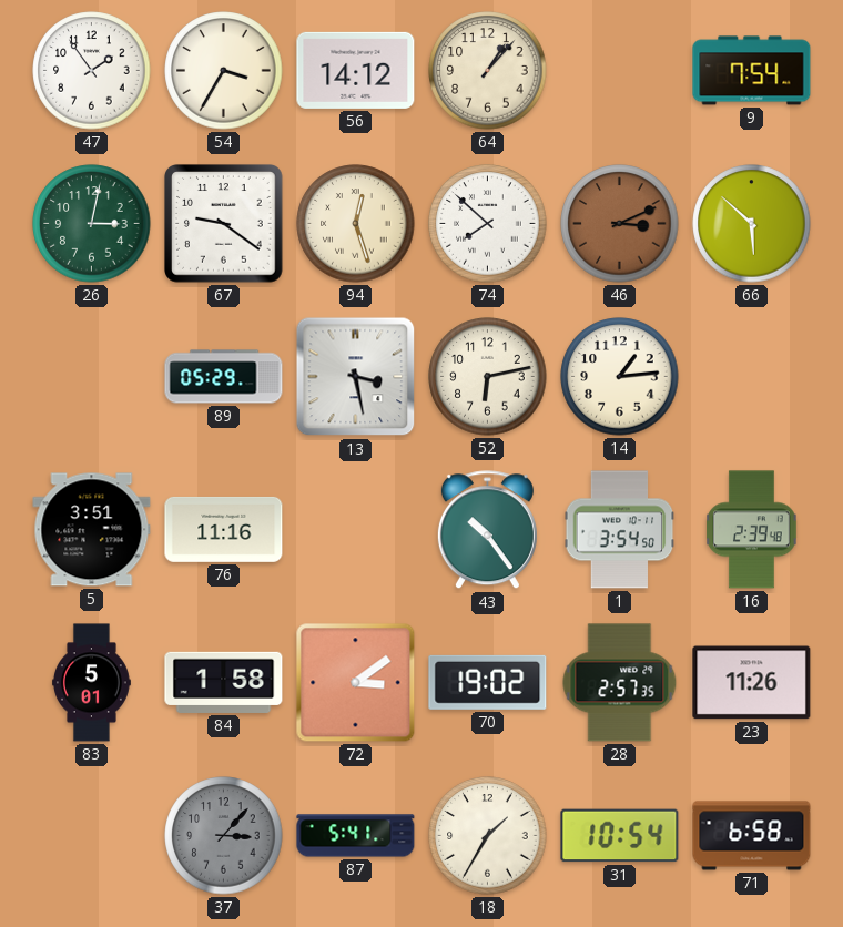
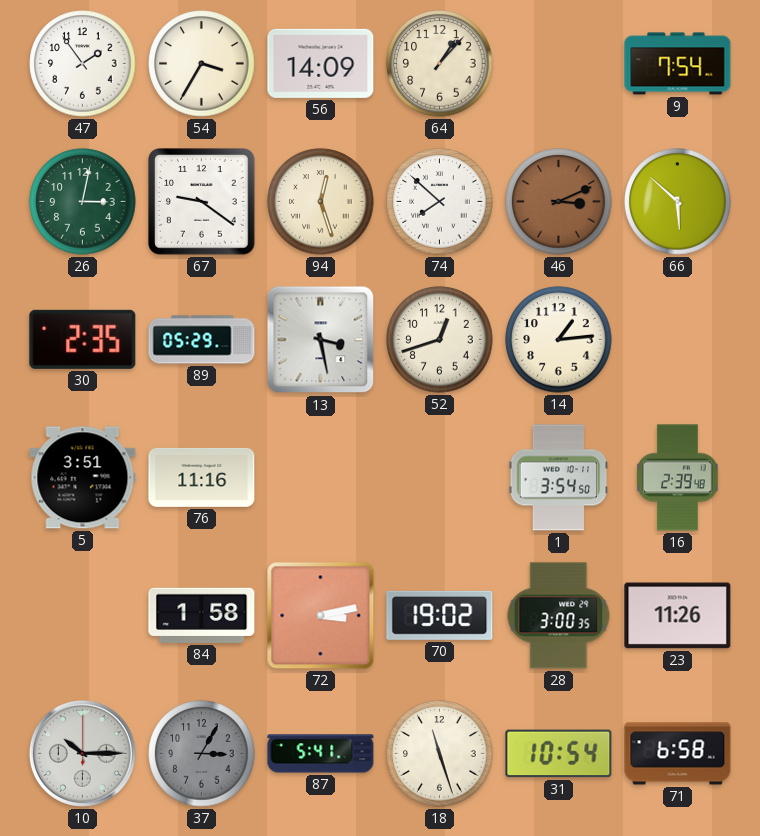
56: 14:12 -> 14:09
30: none -> 2:35
52: 6:13 -> 12:42
43: 10:24 -> none
83: 5:01 -> none
72: 3:09 -> 3:13
28: 2:57 -> 3:00
10: none -> 10:15
37: 3:07 -> 3:05
18: 1:35 -> 11:27
